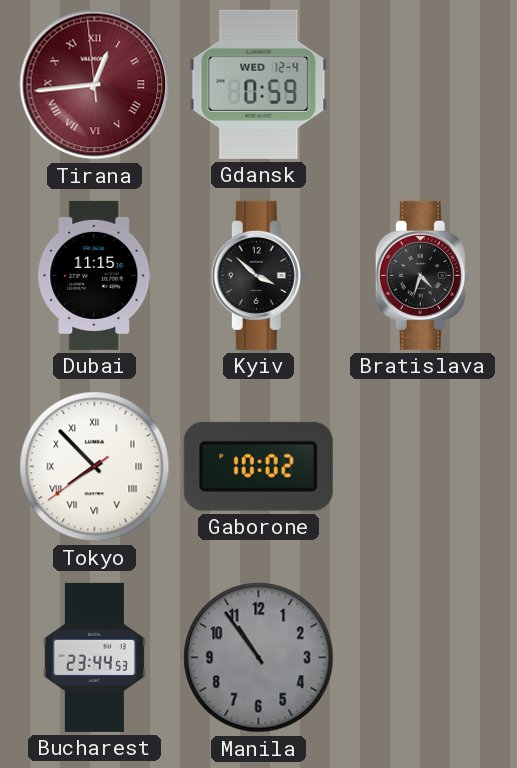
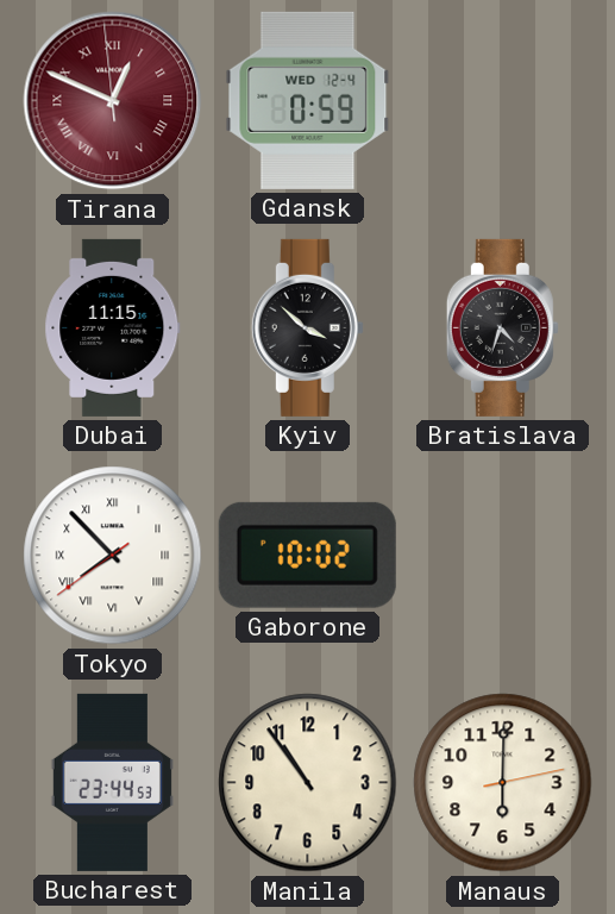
Tirana: 12:43 -> 12:48
Manila dial: grey -> cream
Manaus: none -> 6:00
